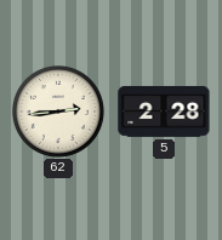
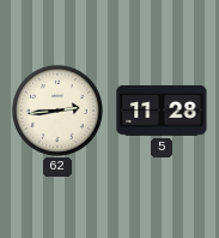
5: 2:28 -> 11:28
